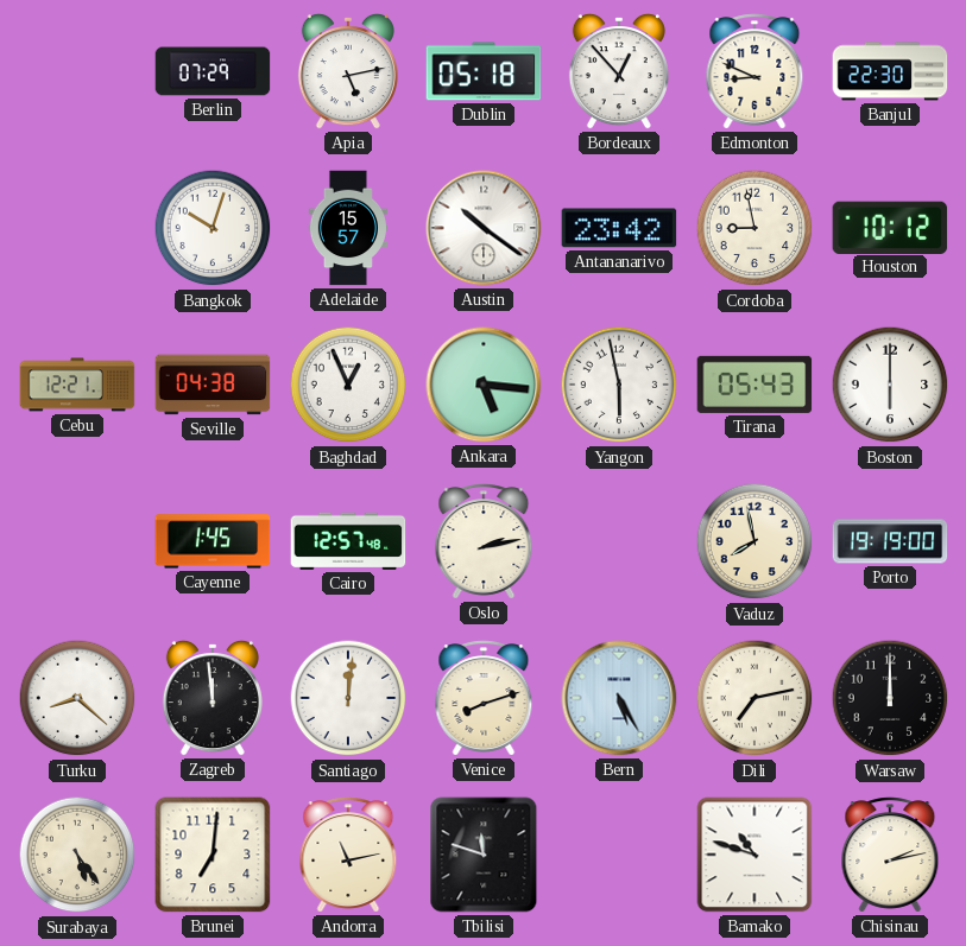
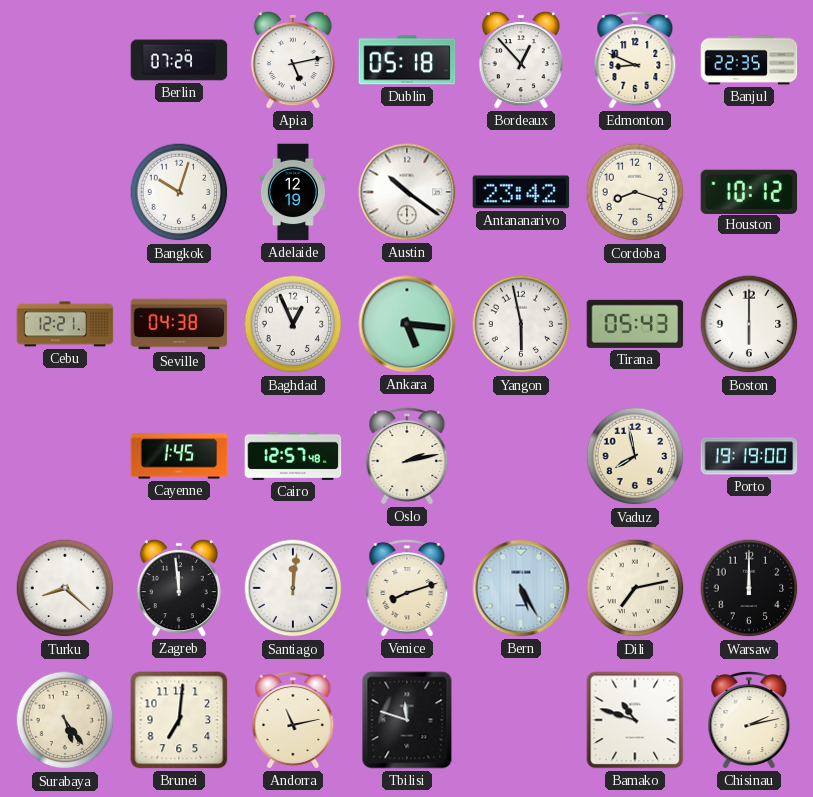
Banjul: 22:30 -> 22:35
Adelaide: 15:57 -> 12:19
Cordoba: 8:58 -> 8:18
